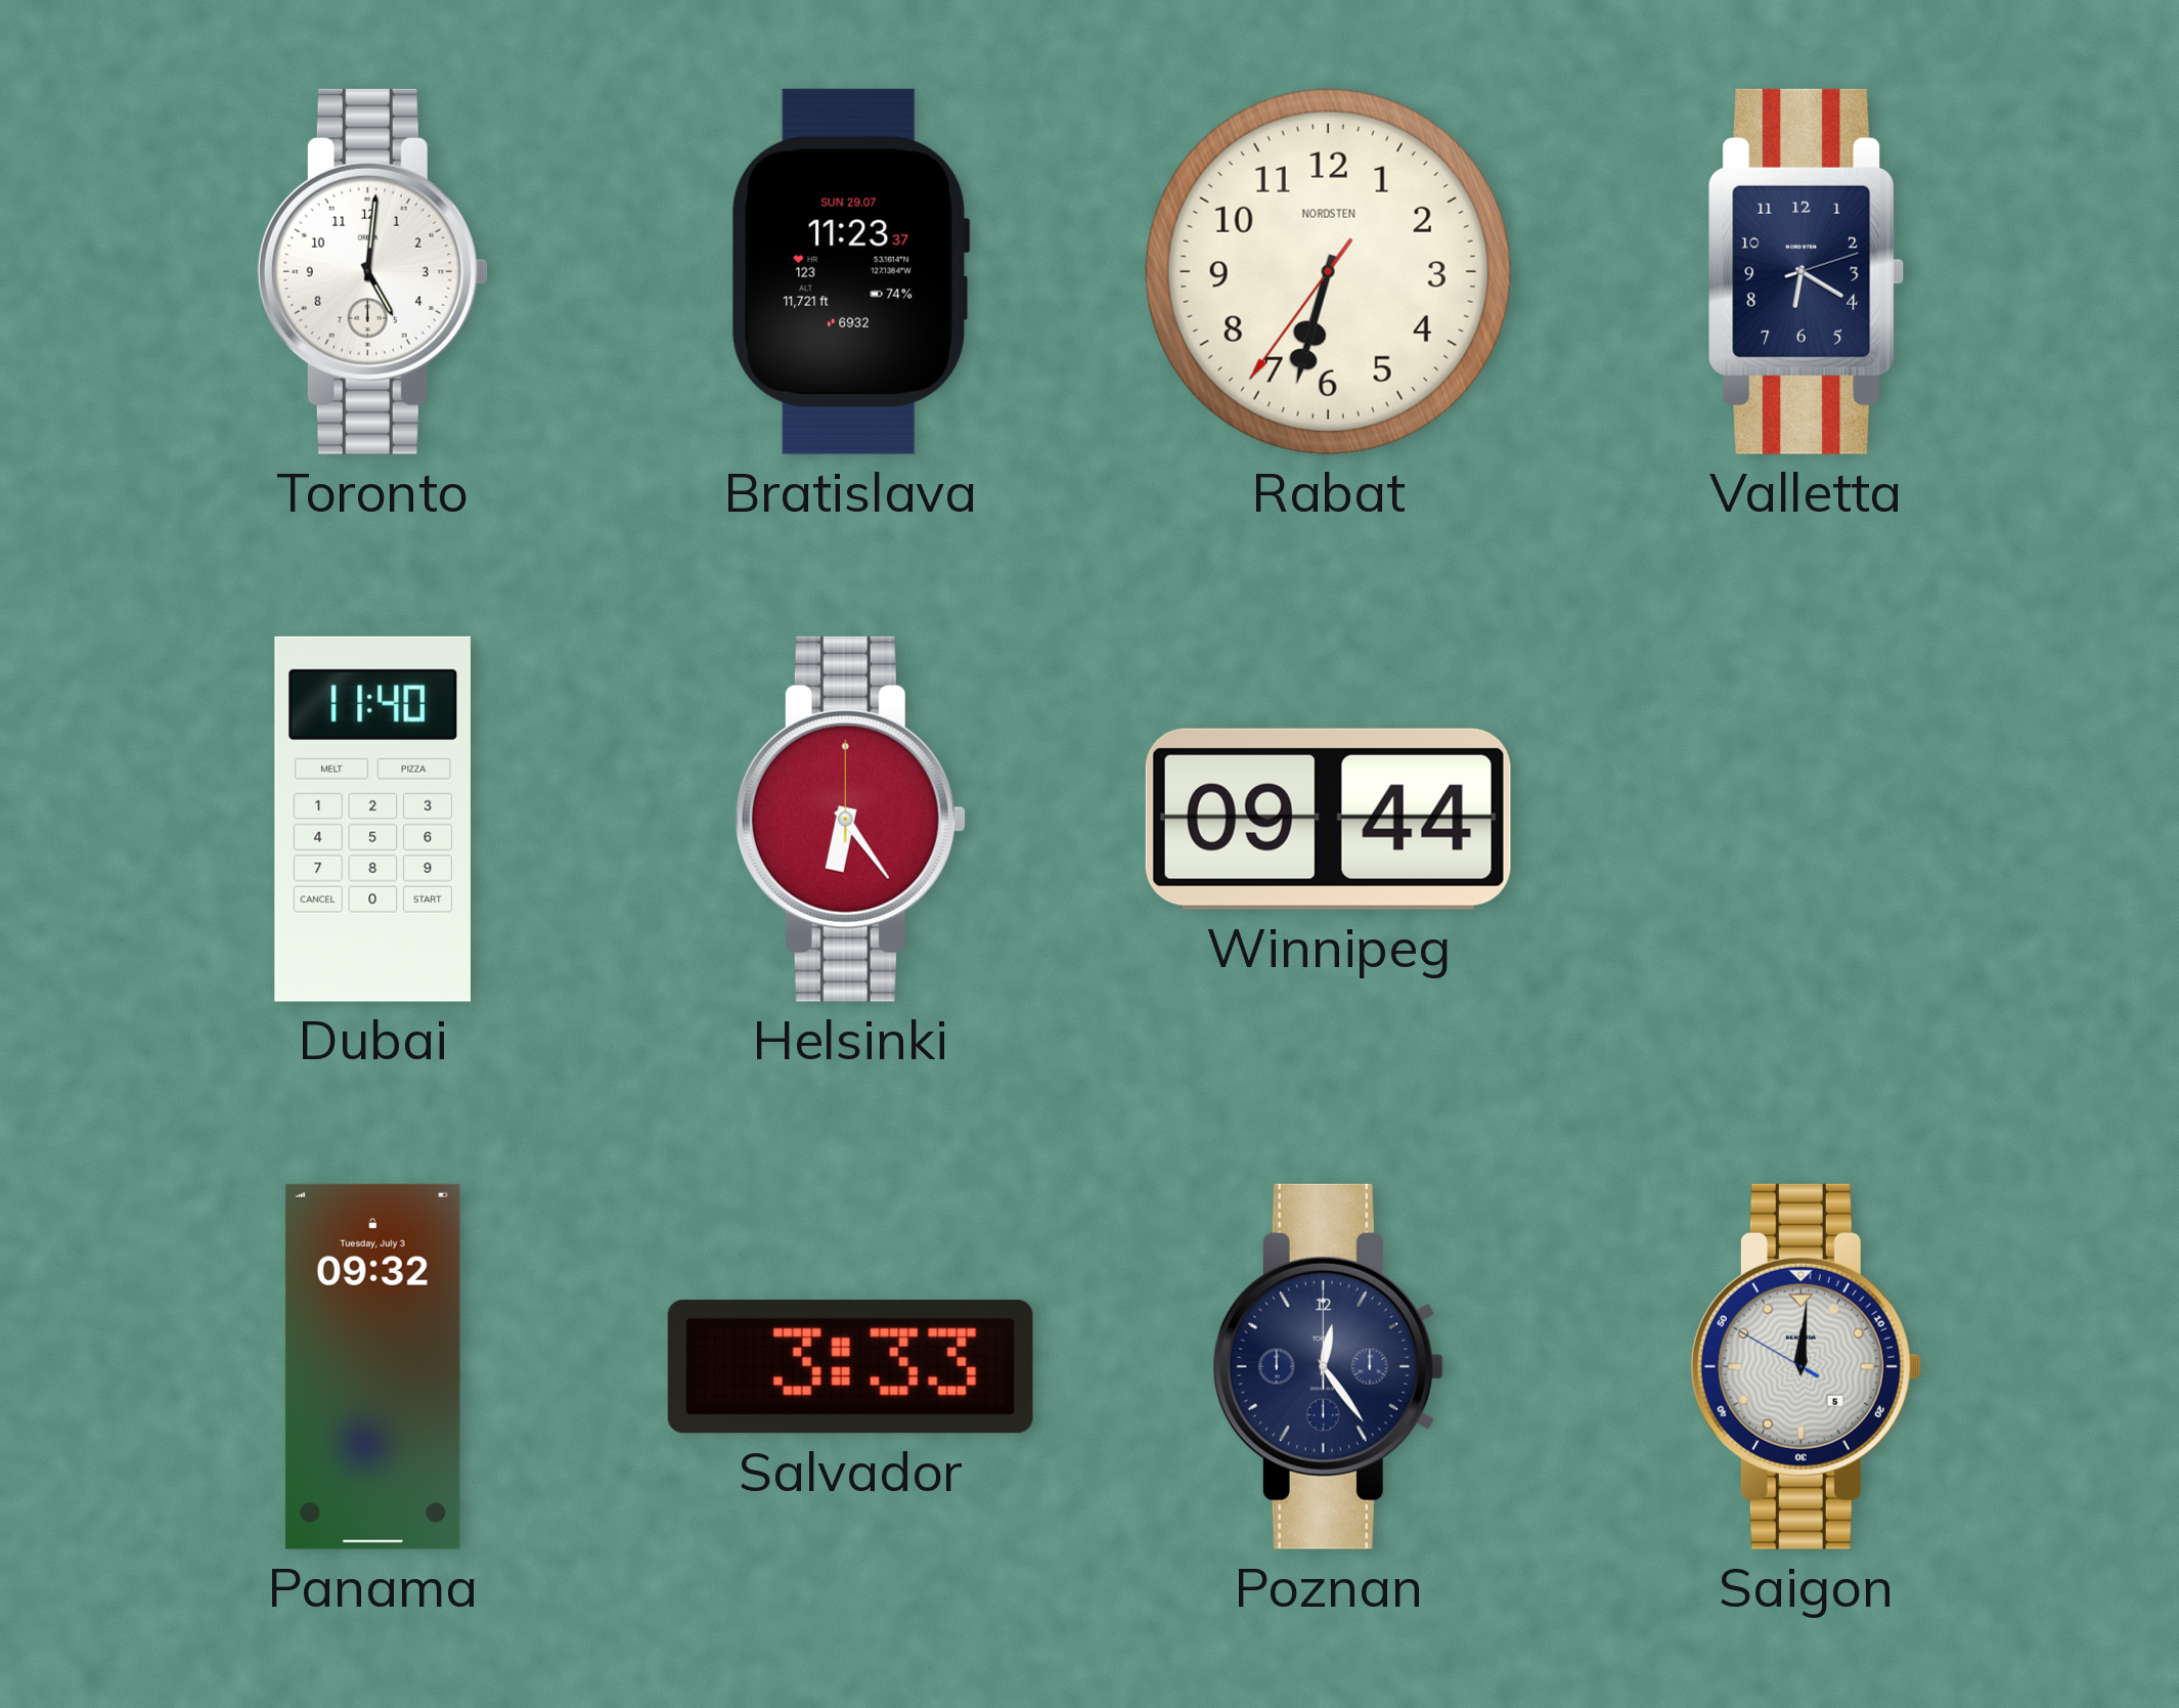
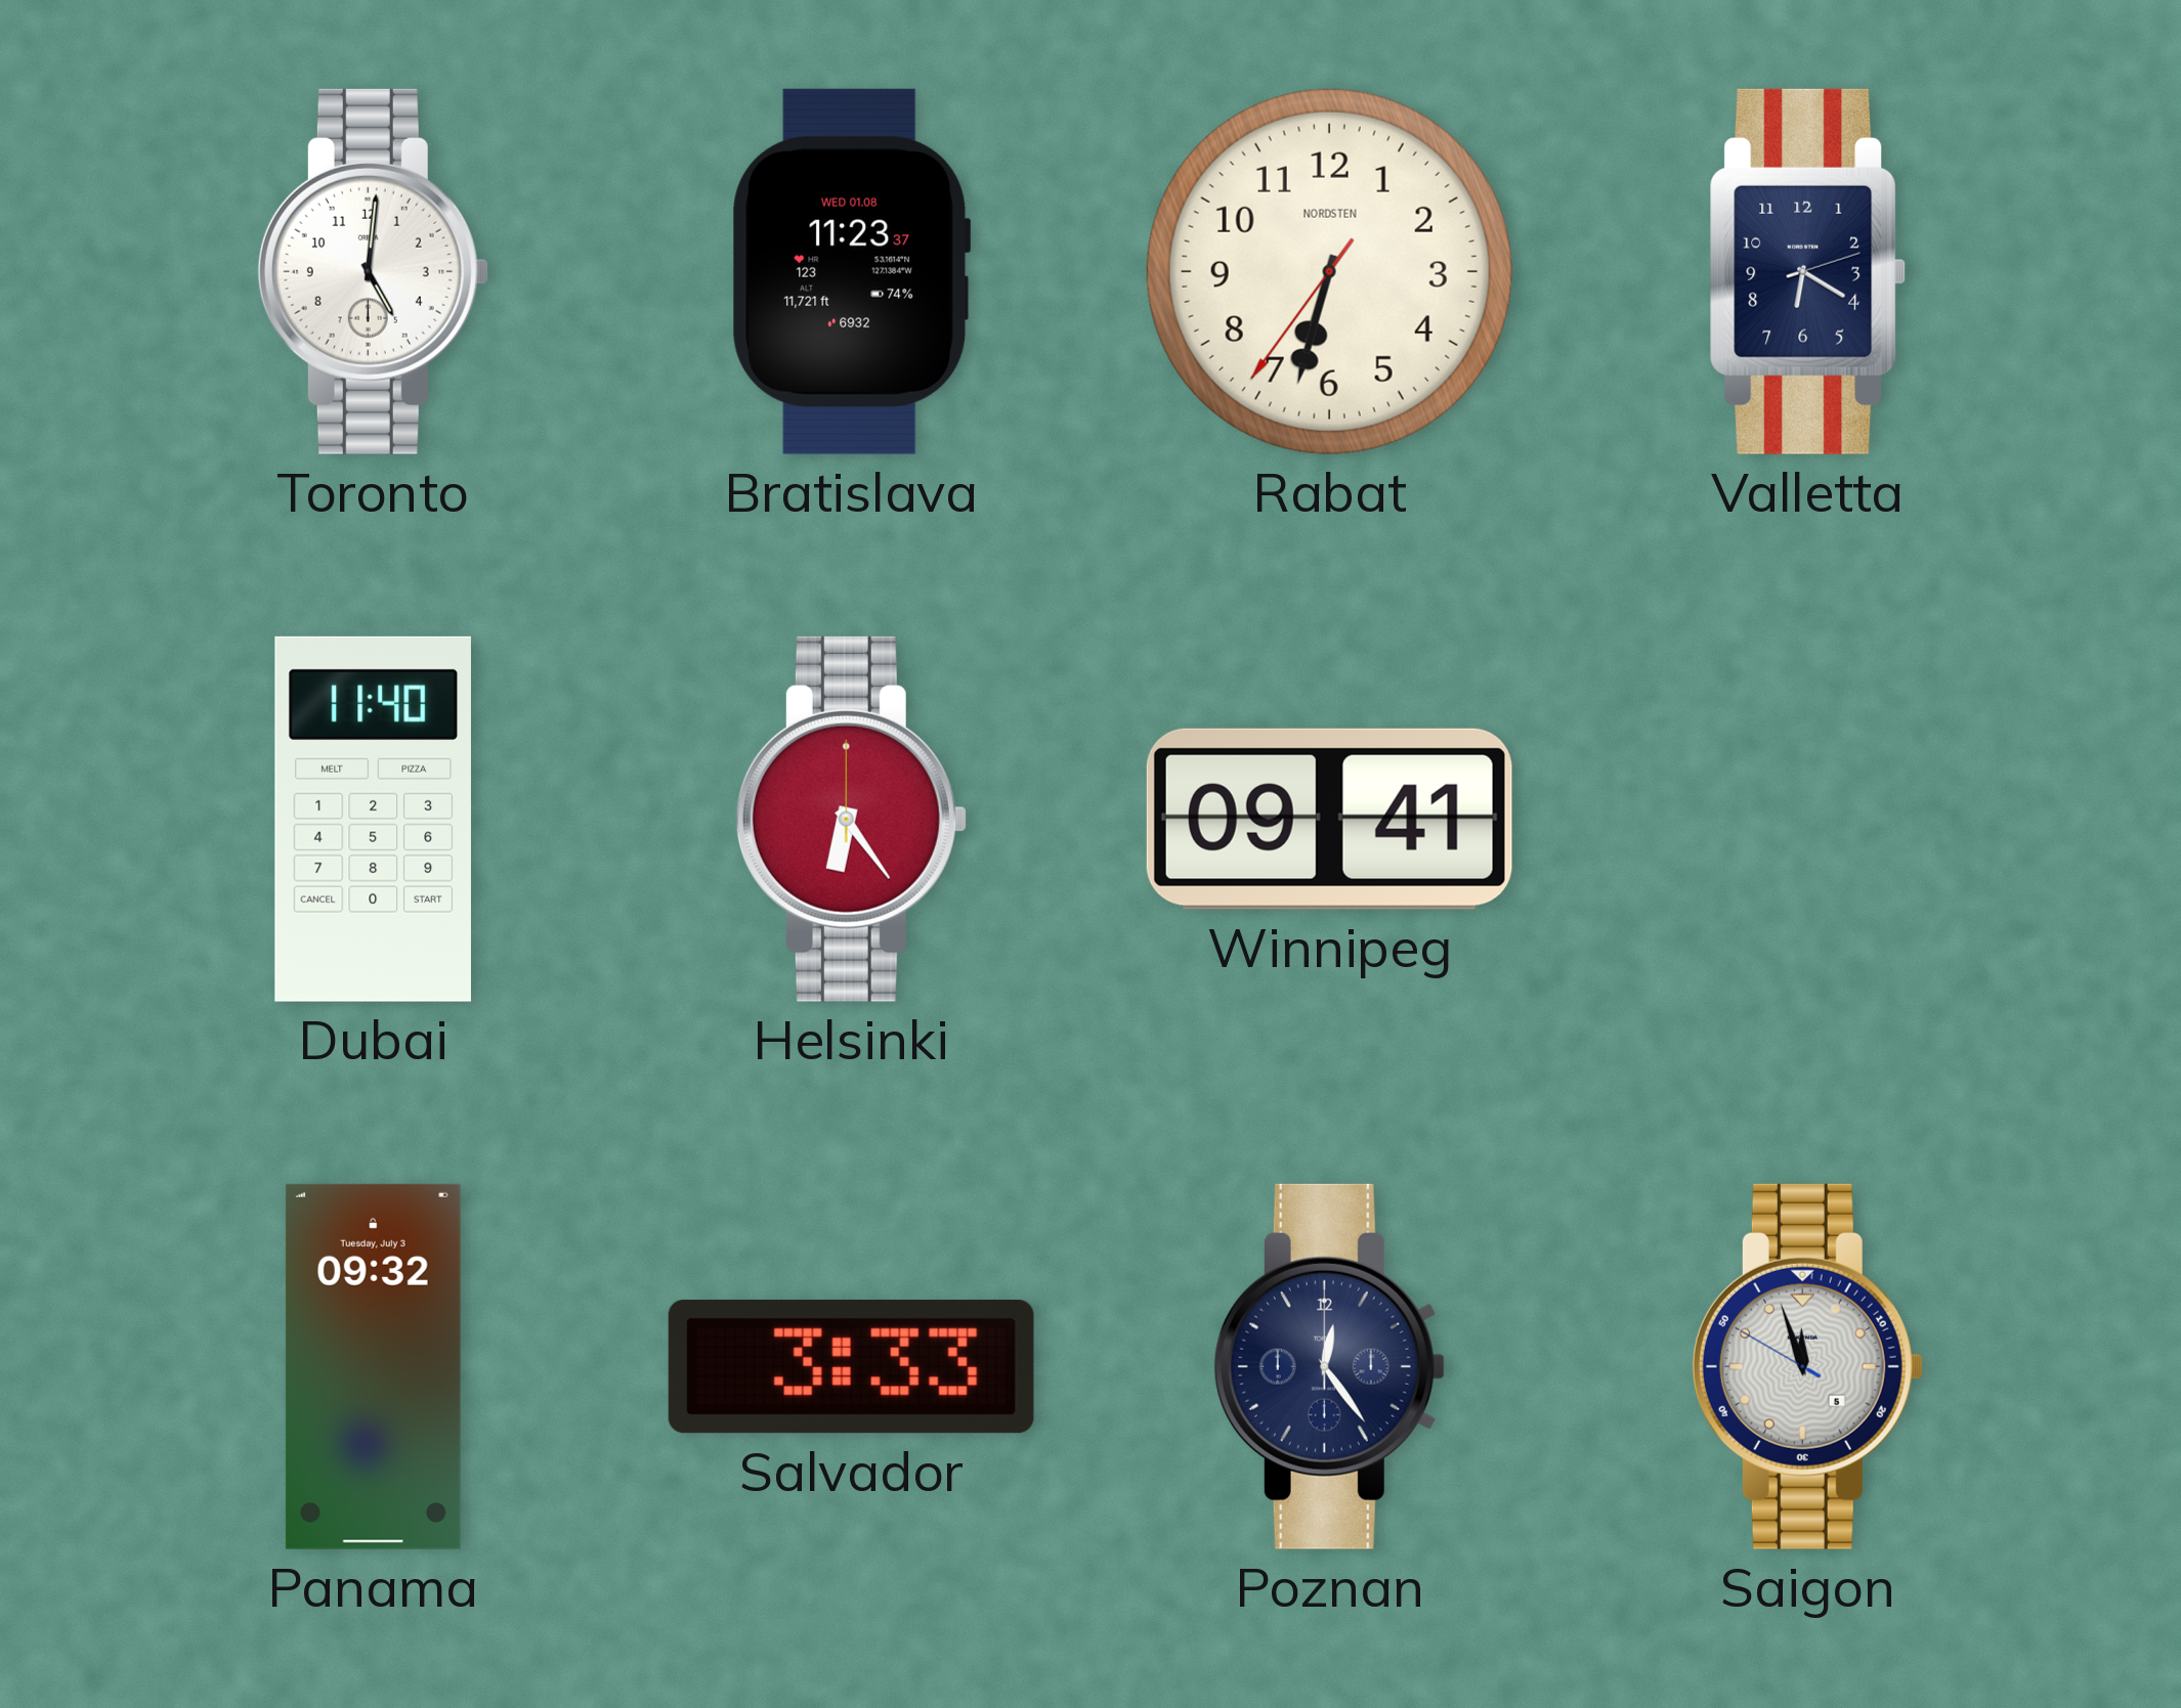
Bratislava date: SUN 29.07 -> WED 01.08
Winnipeg: 09:44 -> 09:41
Saigon: 12:00 -> 11:56
